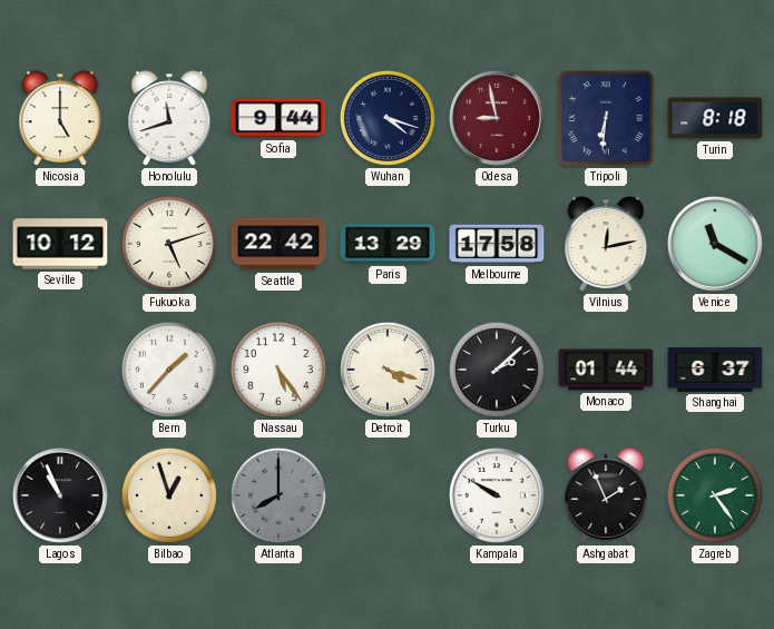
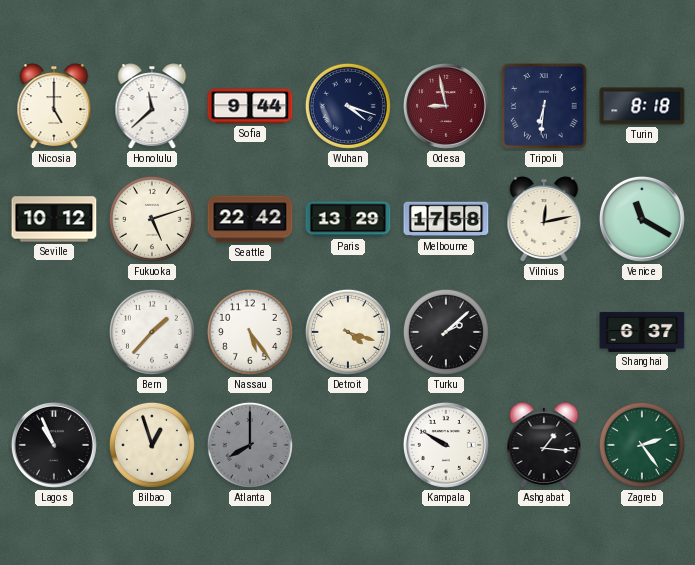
Honolulu: 11:42 -> 11:38
Monaco: 01:44 -> none
Ashgabat: 1:56 -> 1:16
